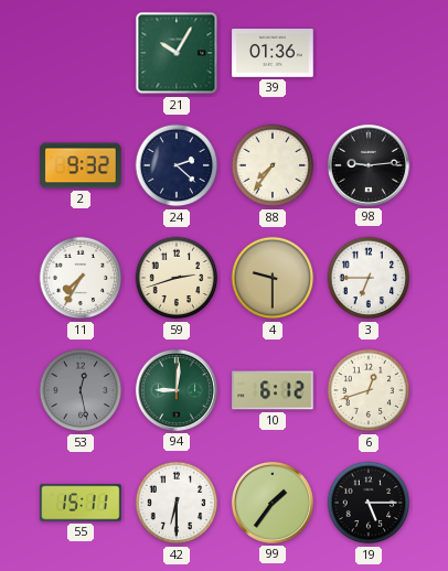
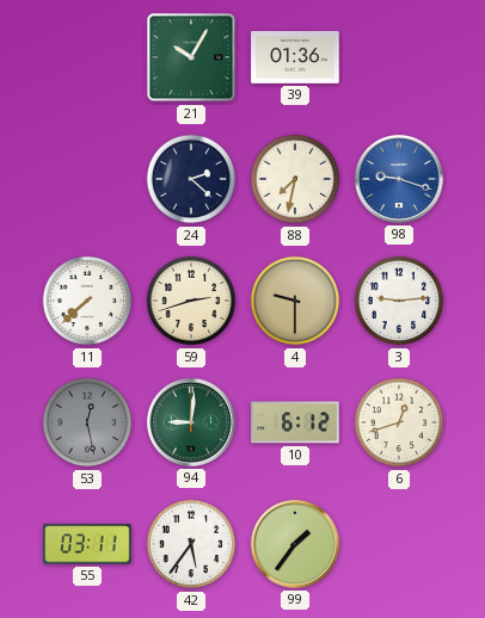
2: 9:32 -> none
88: 7:36 -> 7:32
98: 9:14 -> 9:18
98 dial: black -> blue
11: 7:35 -> 7:38
3: 6:45 -> 9:14
55: 15:11 -> 03:11
42: 6:30 -> 5:36
19: 5:15 -> none
